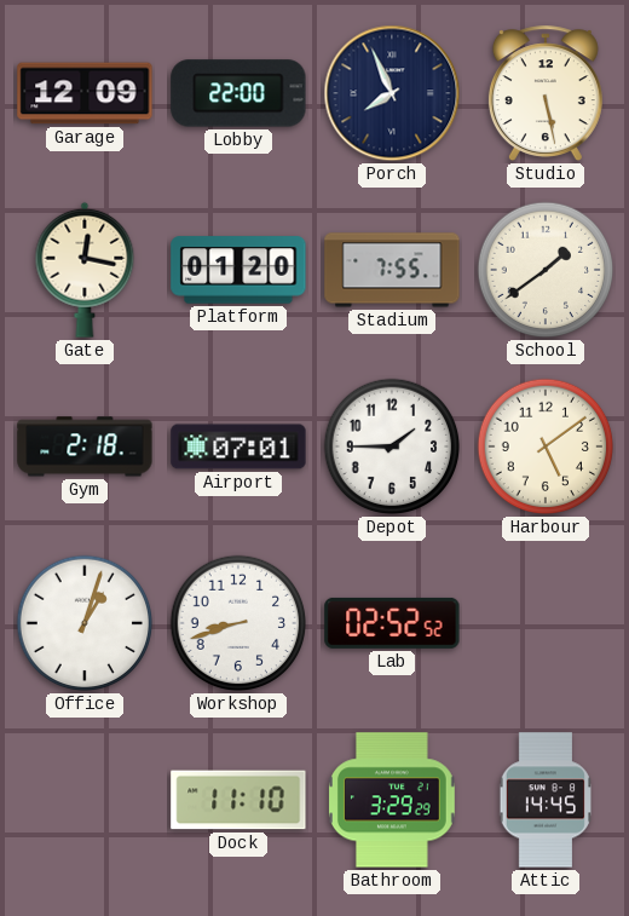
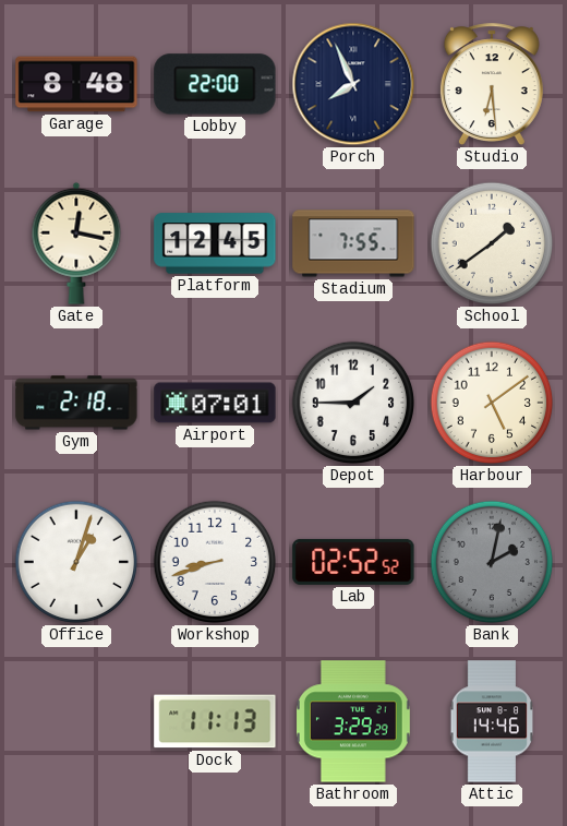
Garage: 12:09 -> 8:48
Studio: 5:28 -> 6:29
Platform: 01:20 -> 12:45
Bank: none -> 2:02
Dock: 11:10 -> 11:13
Attic: 14:45 -> 14:46
